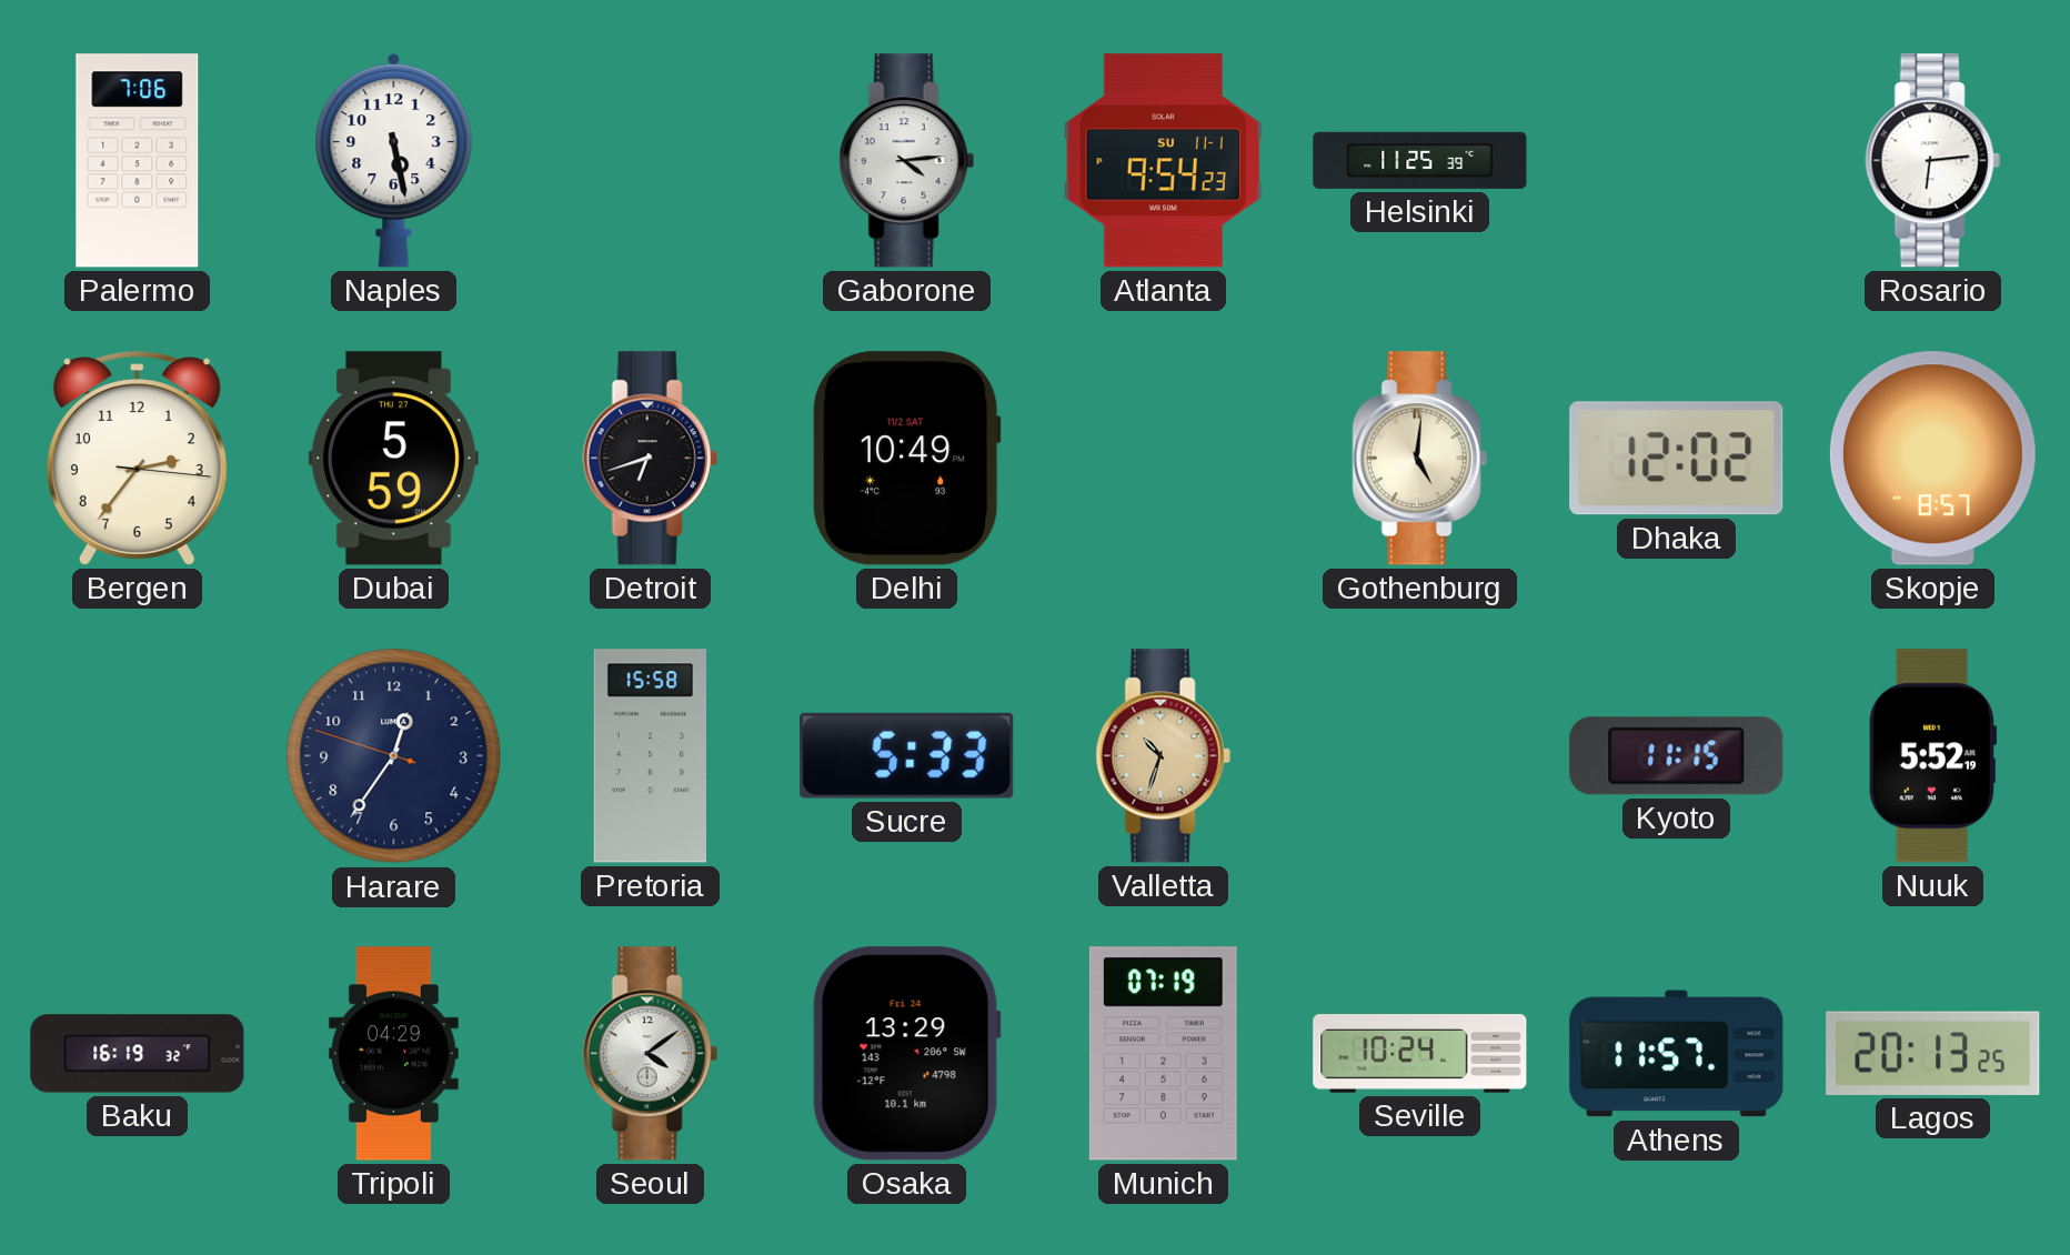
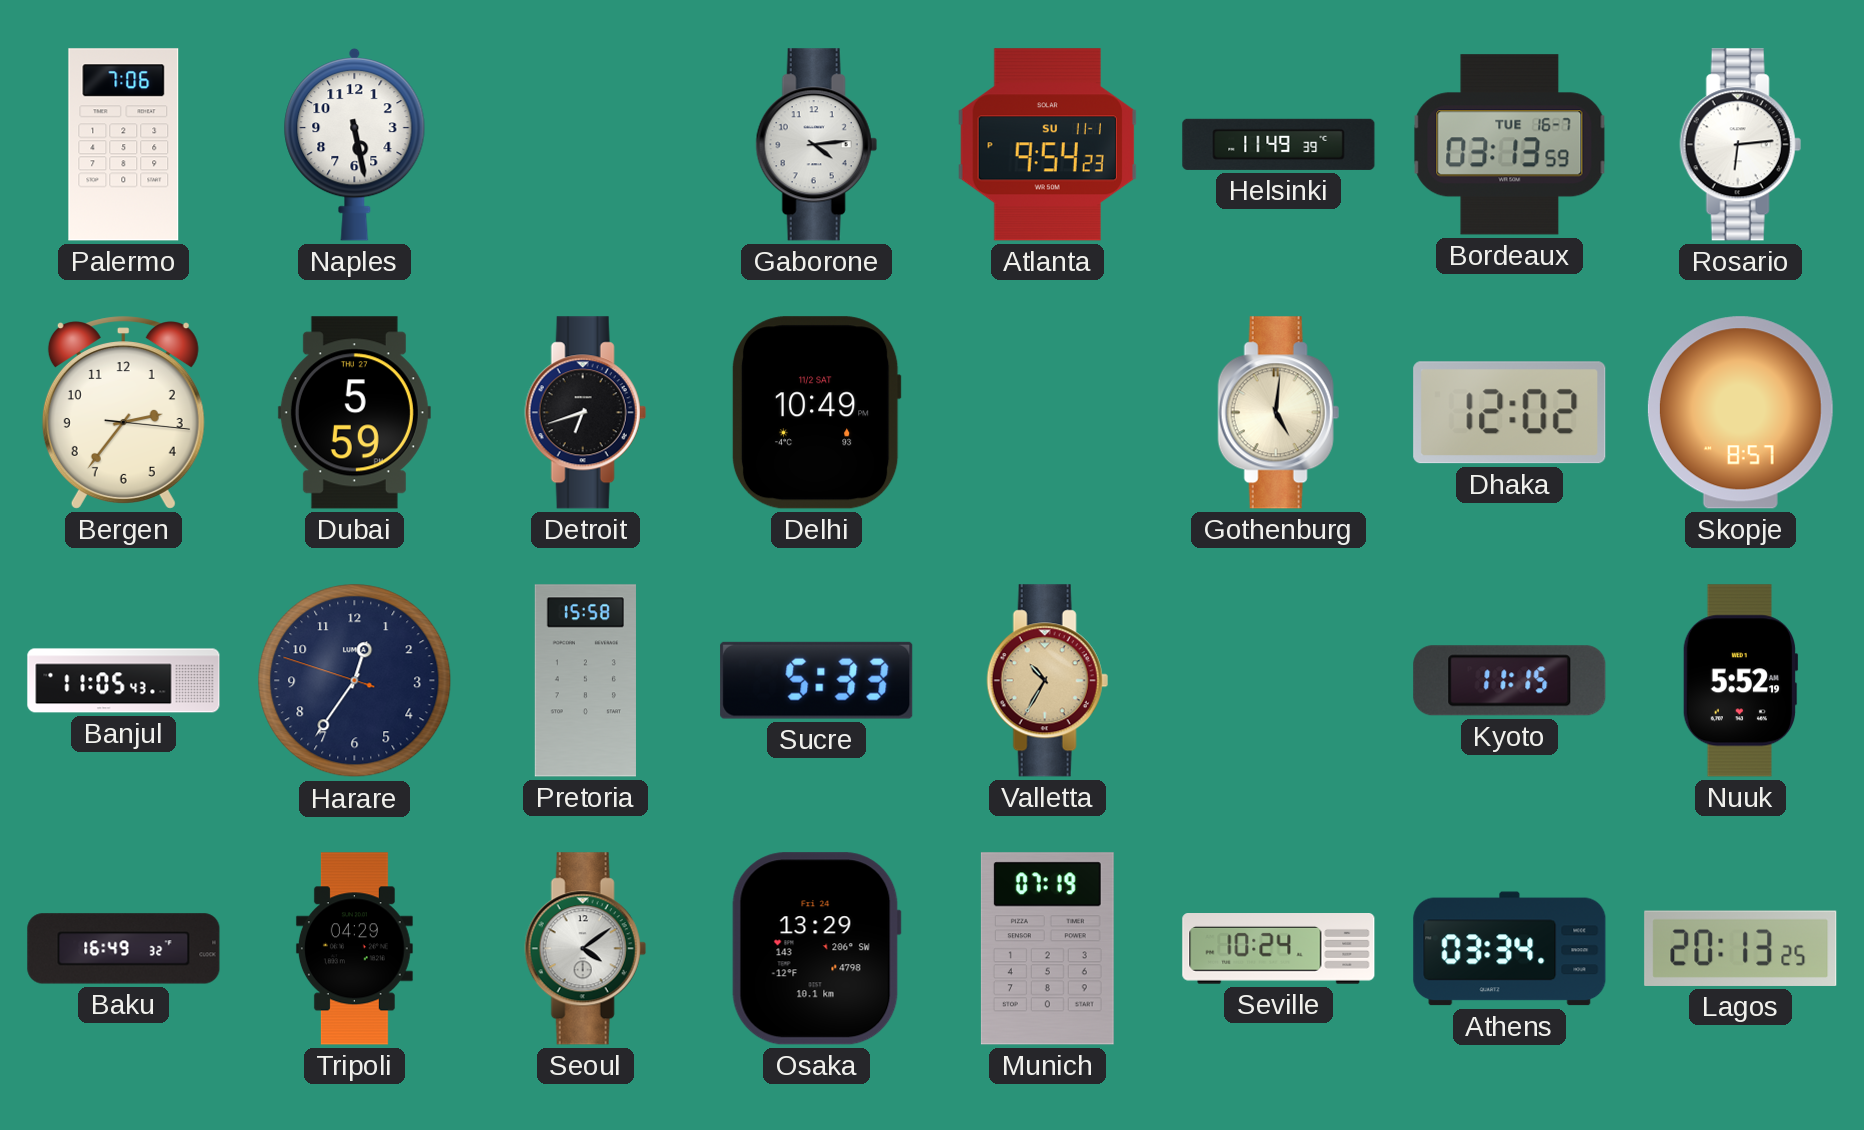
Helsinki: 11:25 -> 11:49
Bordeaux: none -> 03:13
Banjul: none -> 11:05
Valletta: 10:33 -> 10:35
Baku: 16:19 -> 16:49
Athens: 11:57 -> 03:34
